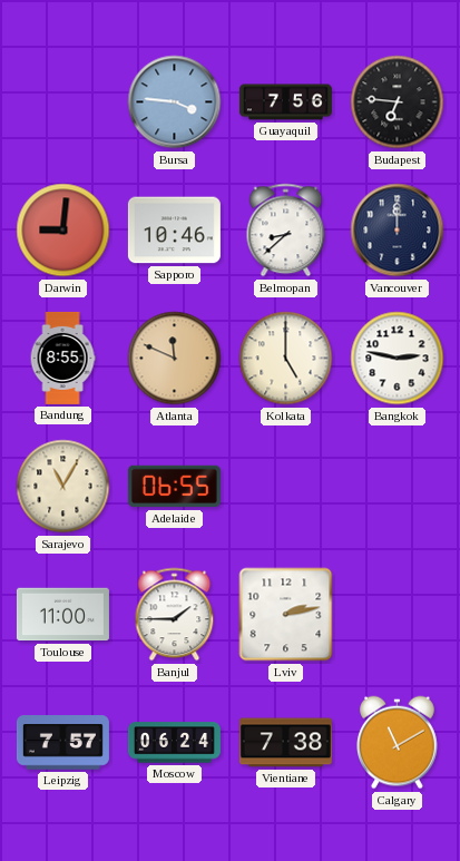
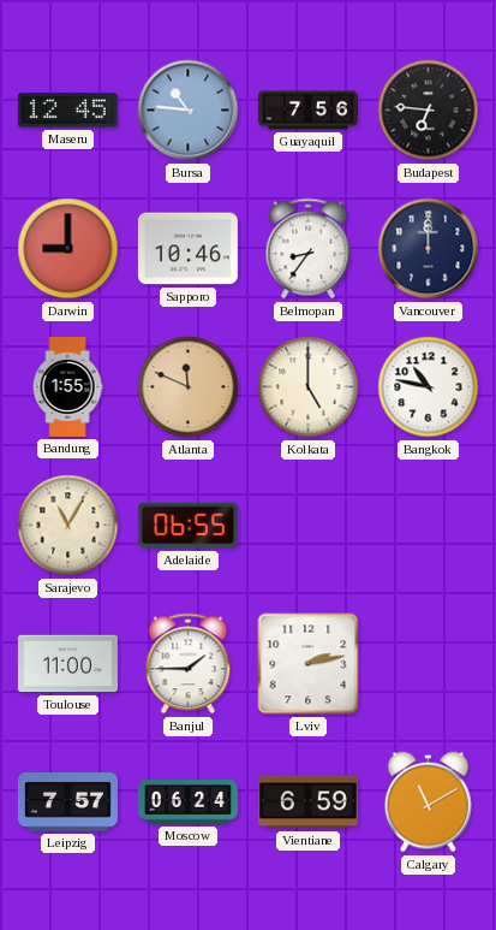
Maseru: none -> 12:45
Bursa: 3:46 -> 10:46
Darwin: 9:01 -> 9:00
Belmopan: 8:38 -> 8:36
Bandung: 8:55 -> 1:55
Bangkok: 2:47 -> 10:47
Vientiane: 7:38 -> 6:59
